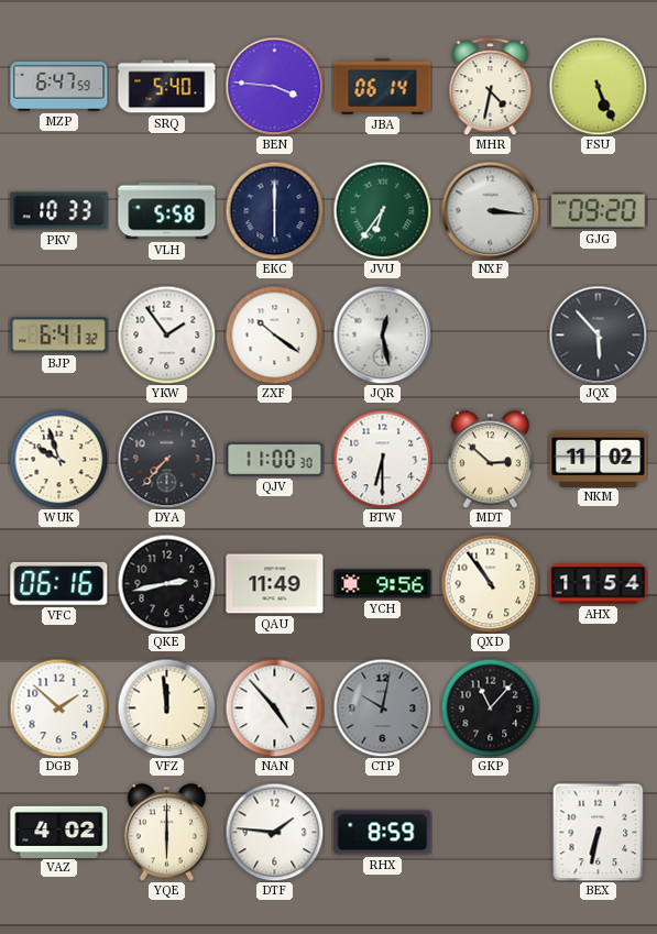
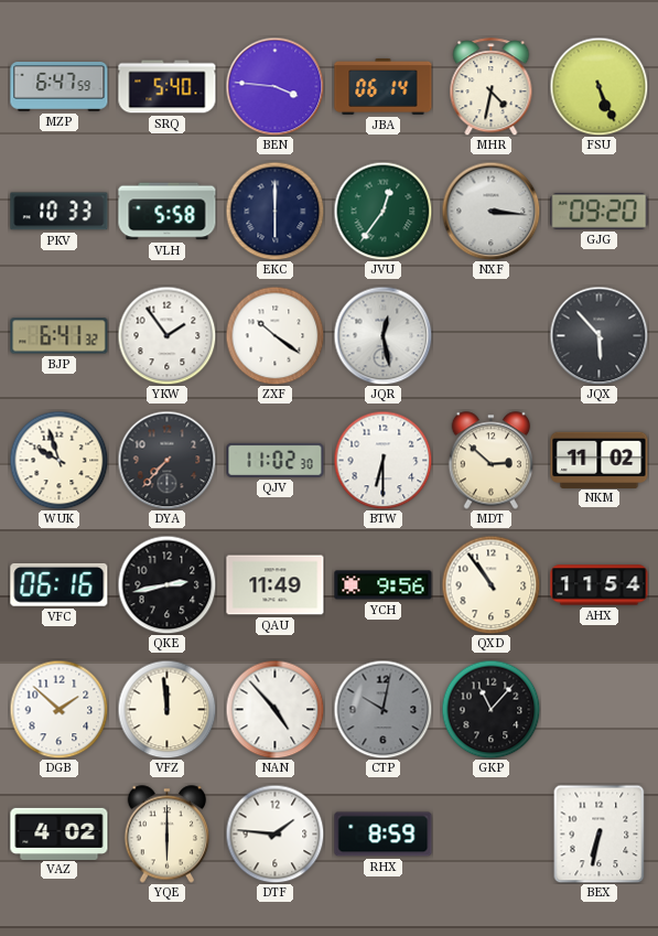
JVU: 6:36 -> 12:36
QJV: 11:00 -> 11:02
